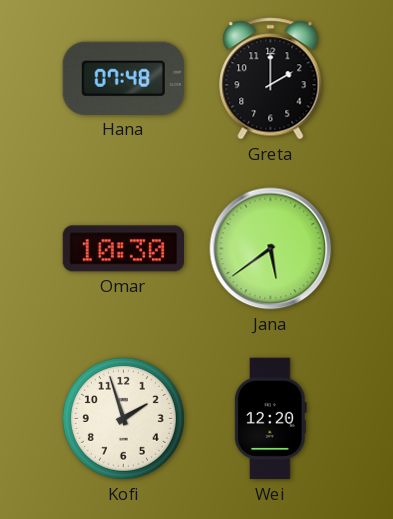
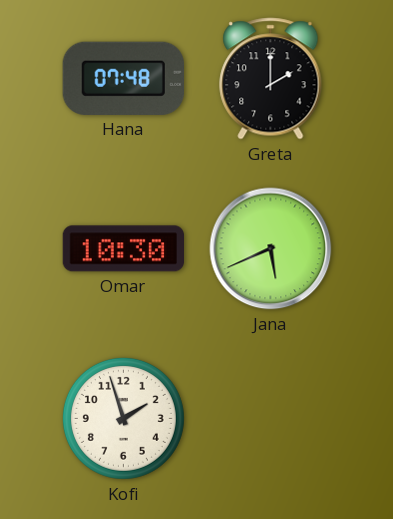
Jana: 5:39 -> 5:41
Wei: 12:20 -> none
